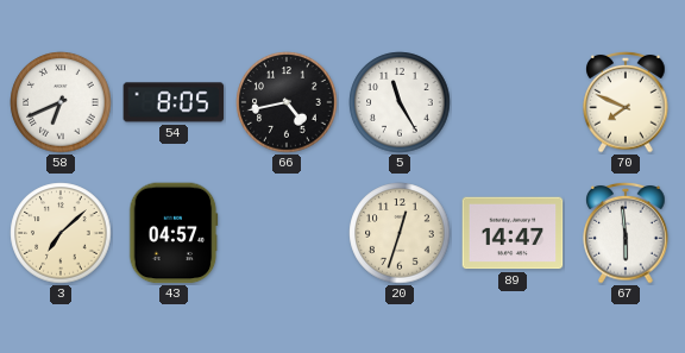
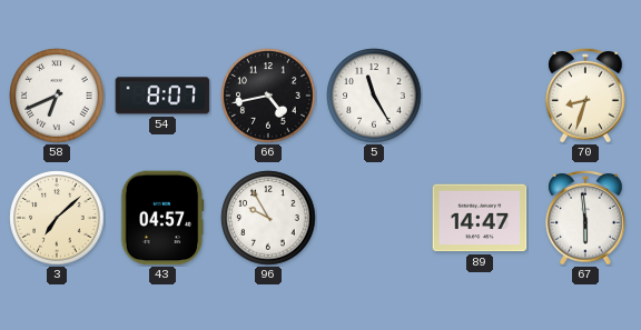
54: 8:05 -> 8:07
70: 7:49 -> 8:33
96: none -> 9:55
20: 12:33 -> none
